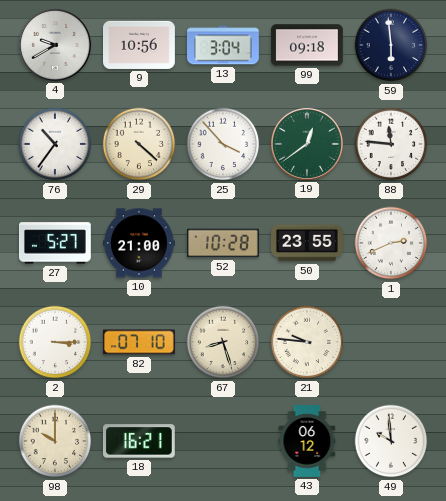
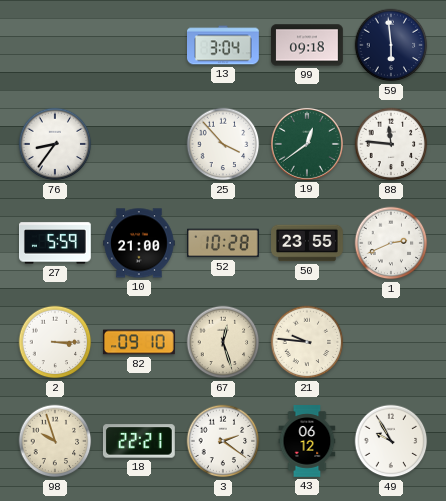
4: 9:40 -> none
9: 10:56 -> none
76: 10:36 -> 8:36
29: 4:22 -> none
27: 5:27 -> 5:59
82: 07:10 -> 09:10
67: 8:27 -> 12:27
98: 10:00 -> 9:57
18: 16:21 -> 22:21
3: none -> 2:21
49: 9:59 -> 9:55
